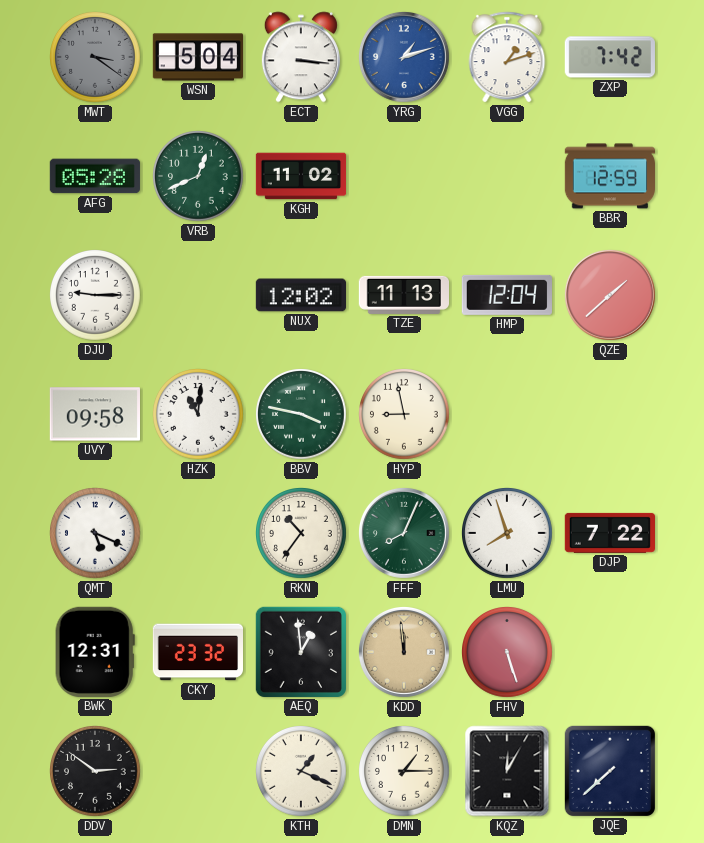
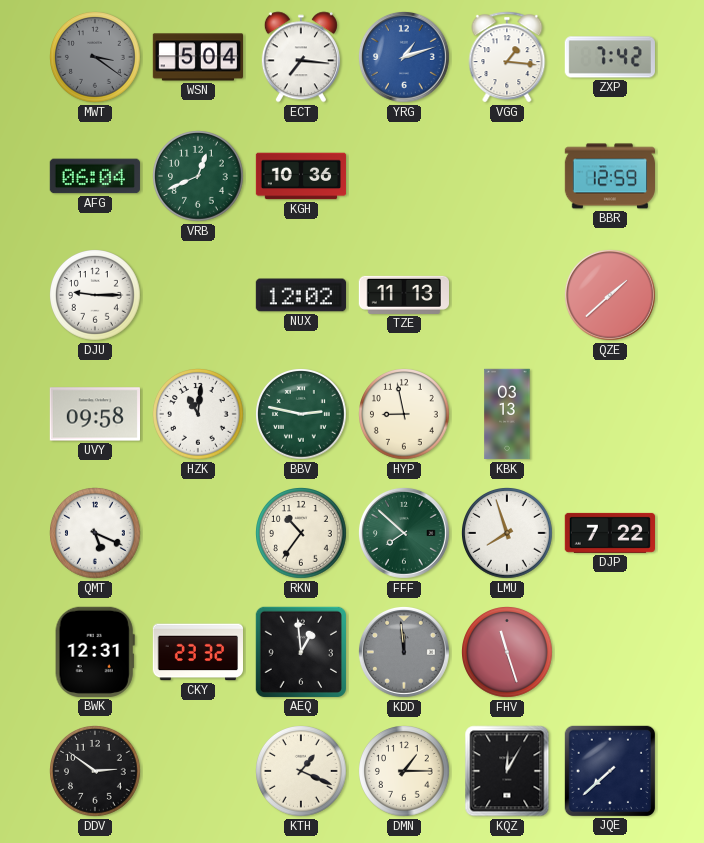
ECT: 3:16 -> 7:16
VGG: 1:12 -> 1:16
AFG: 05:28 -> 06:04
KGH: 11:02 -> 10:36
HMP: 12:04 -> none
BBV: 3:47 -> 2:47
KBK: none -> 03:13
FFF: 8:04 -> 7:52
KDD dial: champagne -> grey
FHV: 5:27 -> 11:27
